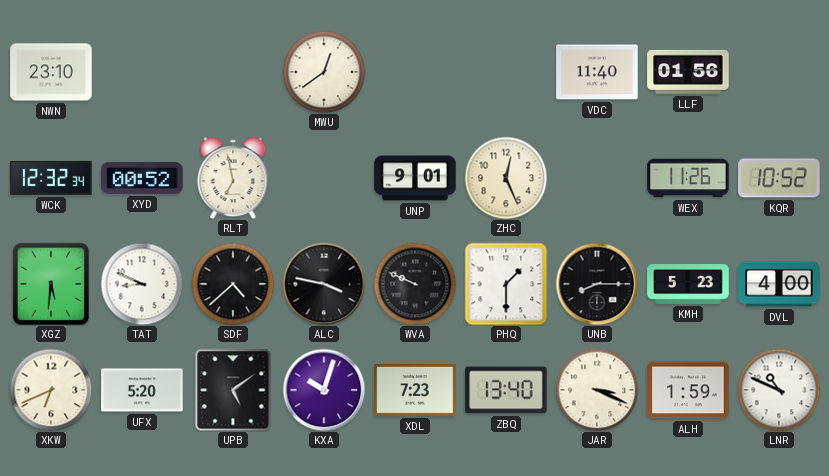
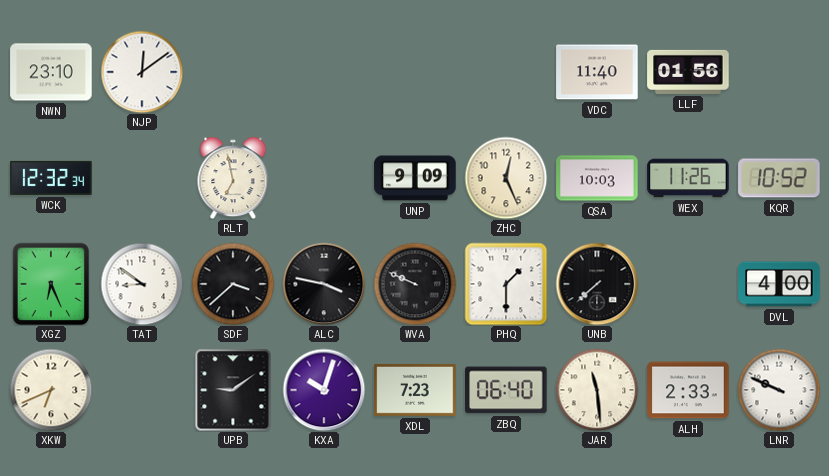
NJP: none -> 12:09
MWU: 12:39 -> none
XYD: 00:52 -> none
UNP: 9:01 -> 9:09
QSA: none -> 10:03
XGZ: 5:31 -> 6:26
TAT: 8:49 -> 8:51
SDF: 4:38 -> 3:38
UNB: 8:15 -> 7:38
KMH: 5:23 -> none
UFX: 5:20 -> none
UPB: 5:09 -> 9:09
ZBQ: 13:40 -> 06:40
JAR: 3:19 -> 11:29
ALH: 1:59 -> 2:33
LNR: 10:49 -> 9:49
